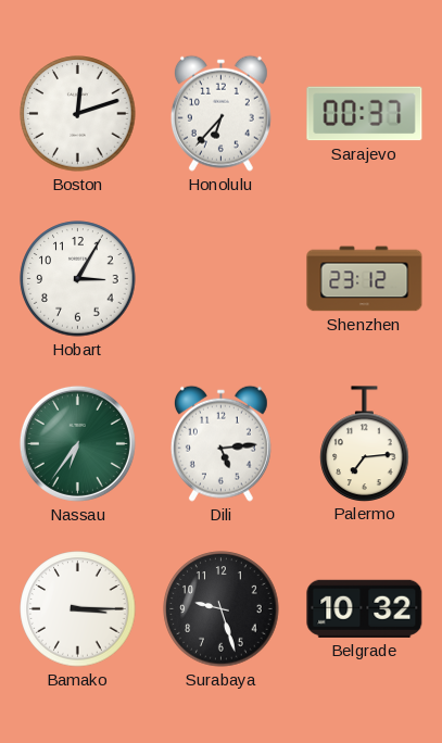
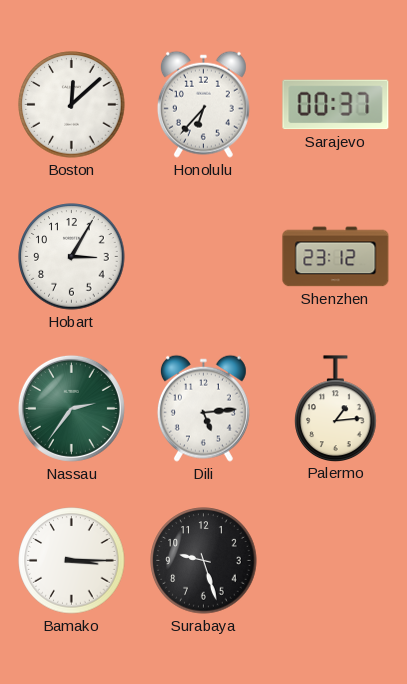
Boston: 12:12 -> 12:08
Nassau: 6:36 -> 2:36
Palermo: 7:14 -> 1:14
Belgrade: 10:32 -> none
